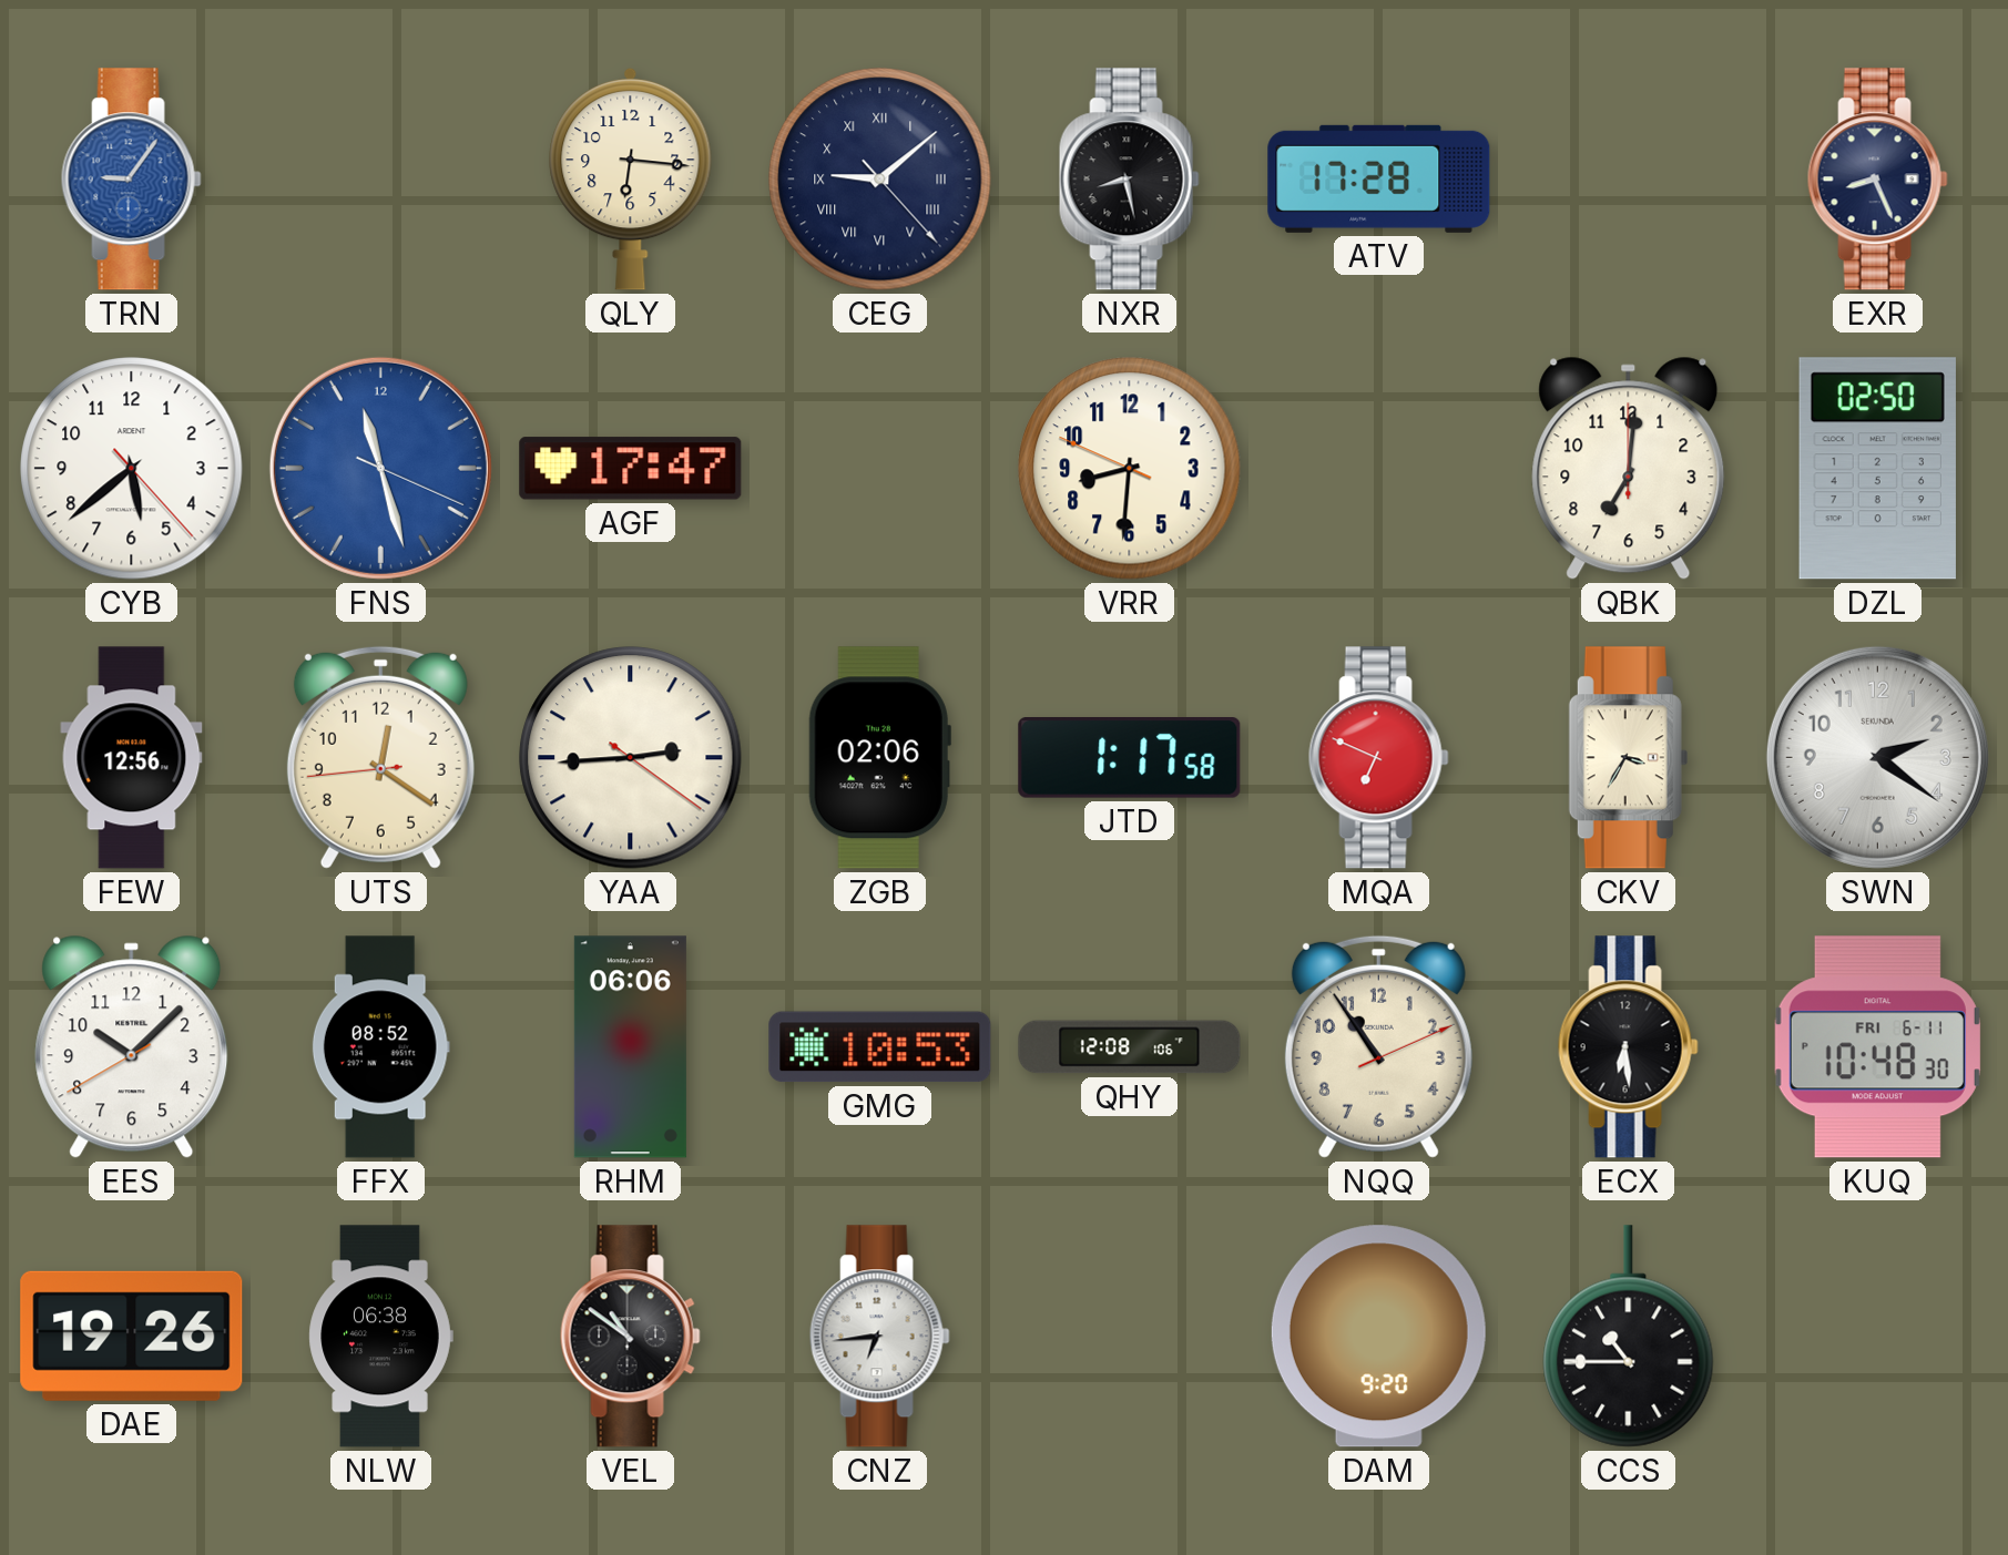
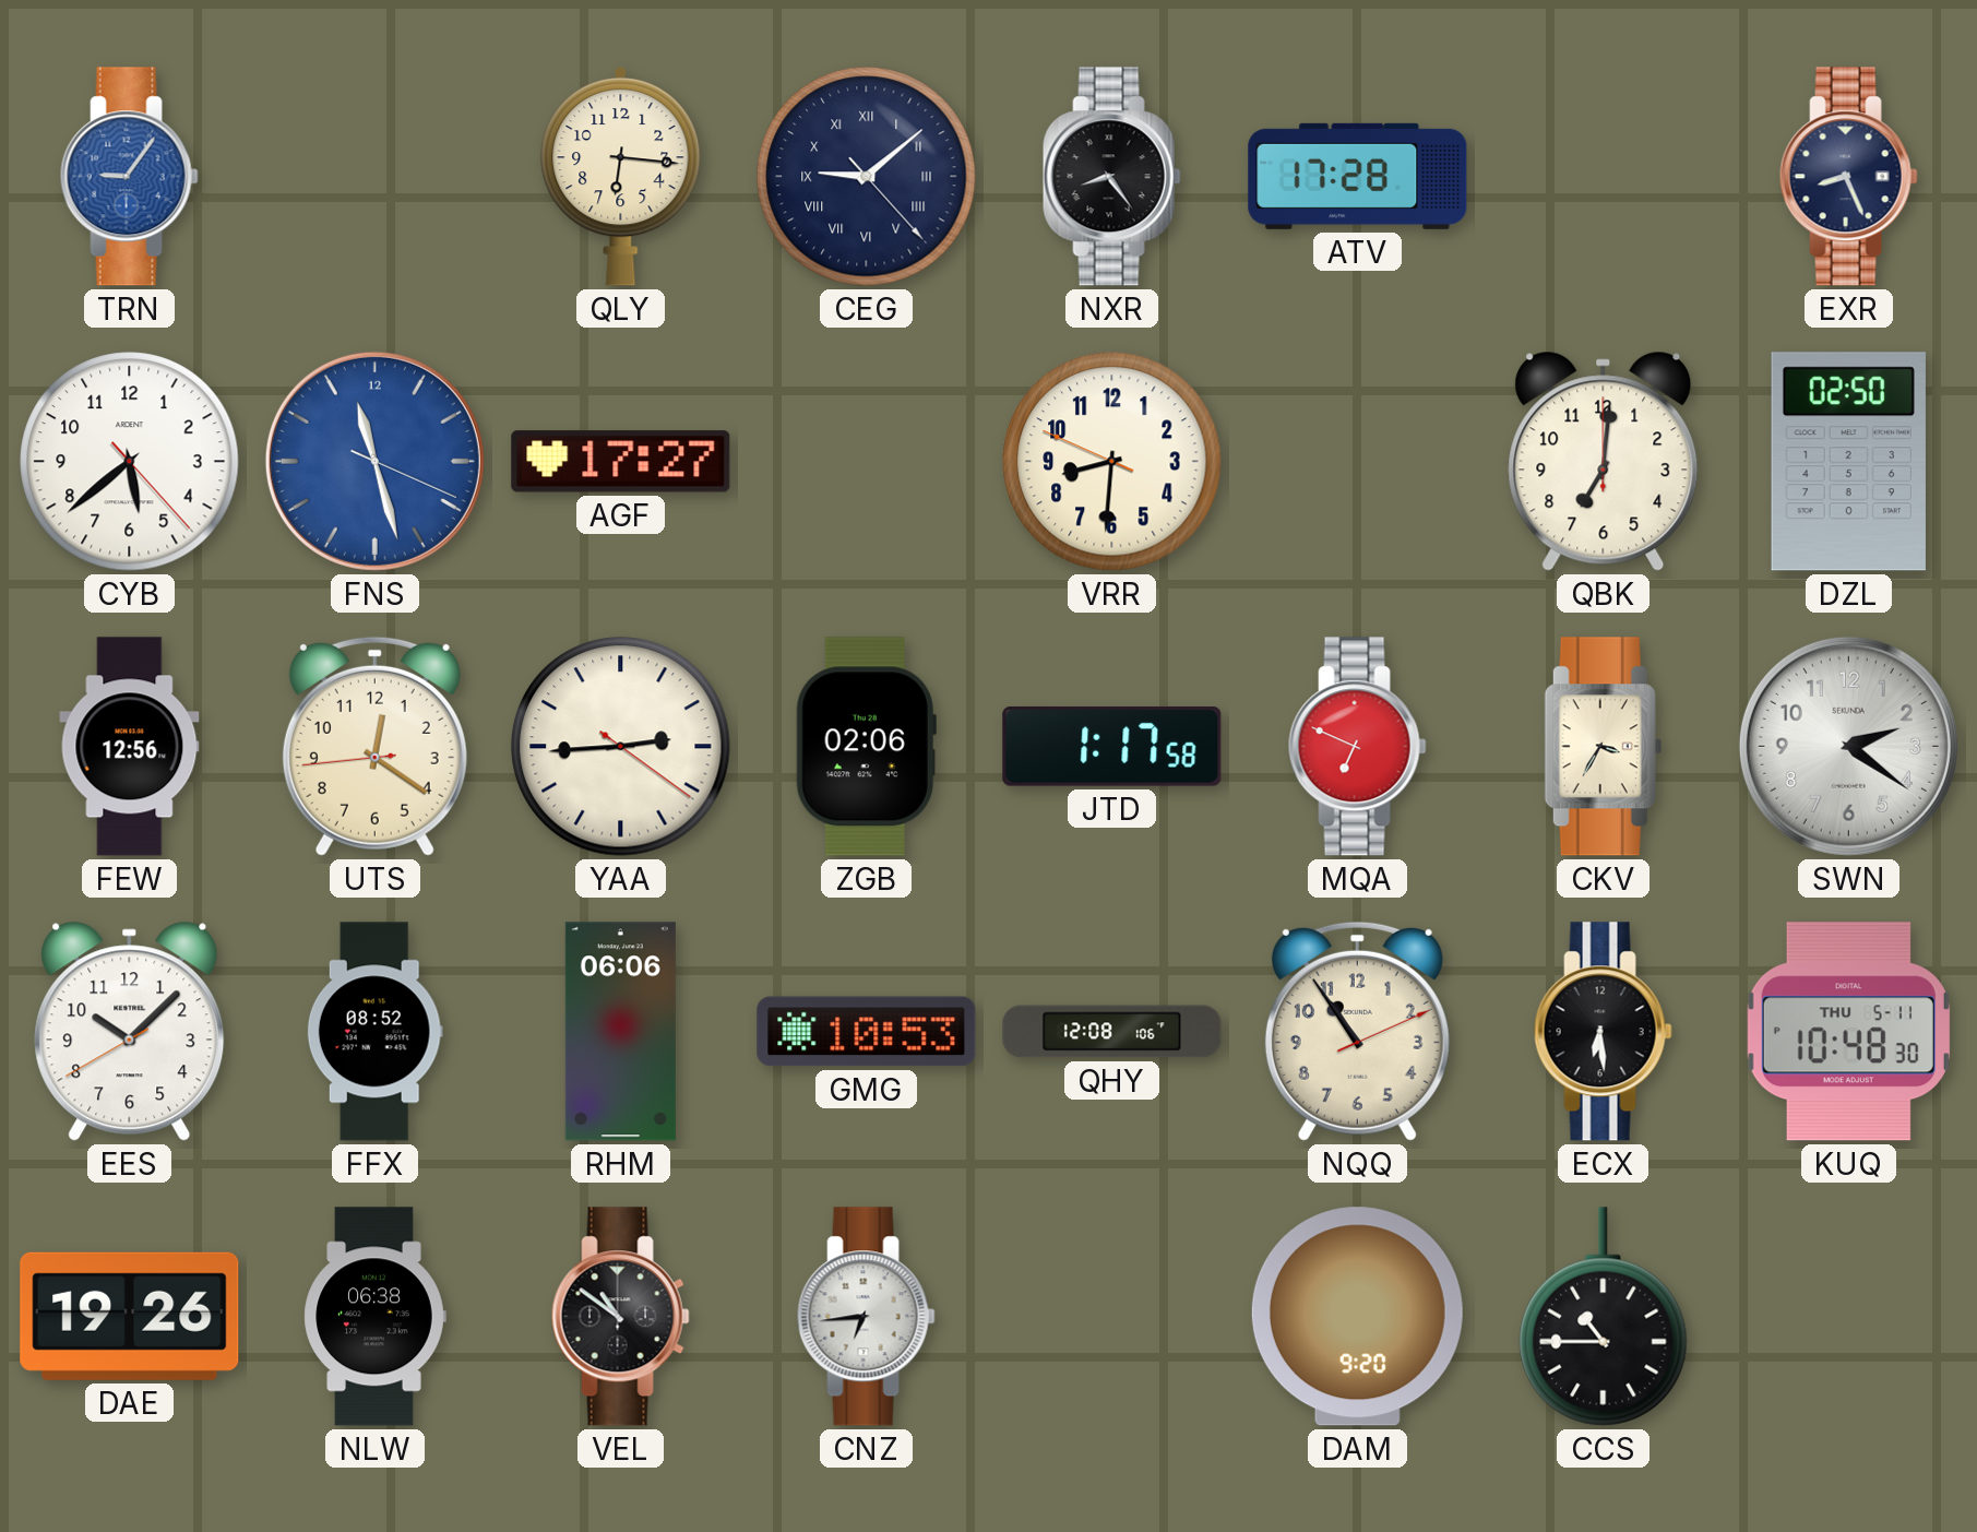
NXR: 8:28 -> 8:24
AGF: 17:47 -> 17:27
KUQ date: FRI 6-11 -> THU 5-11
